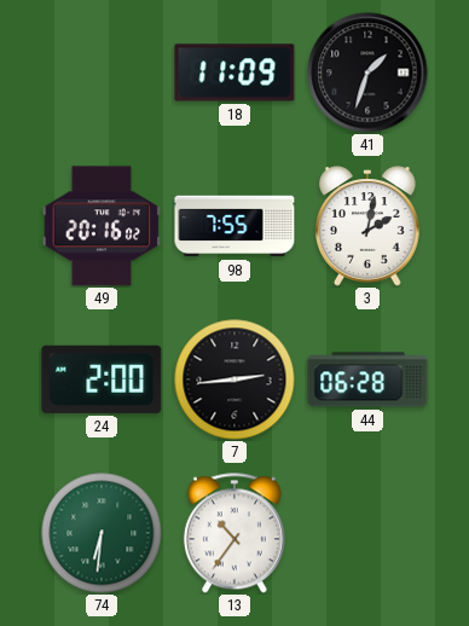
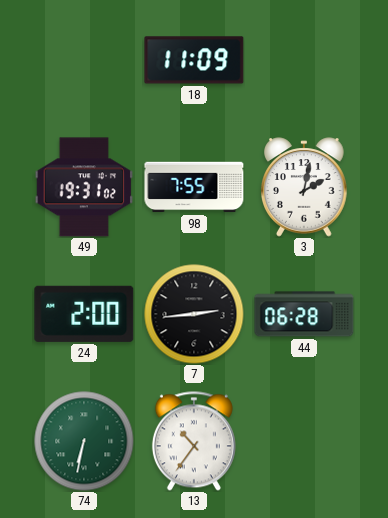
41: 1:33 -> none
49: 20:16 -> 19:31
74: 6:31 -> 6:32
